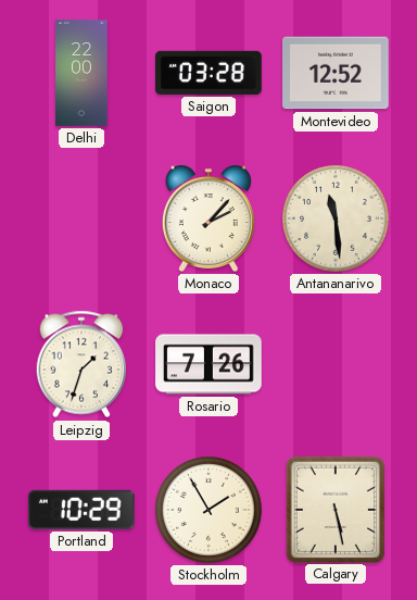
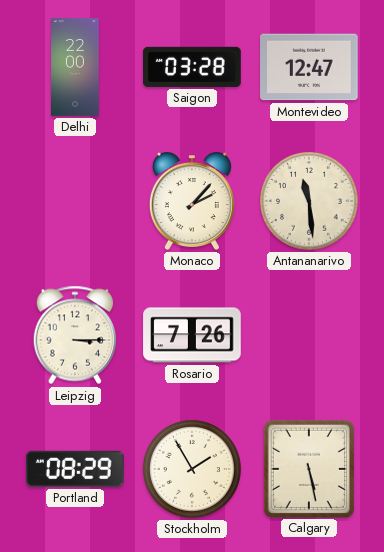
Montevideo: 12:52 -> 12:47
Leipzig: 1:33 -> 3:15
Portland: 10:29 -> 08:29
